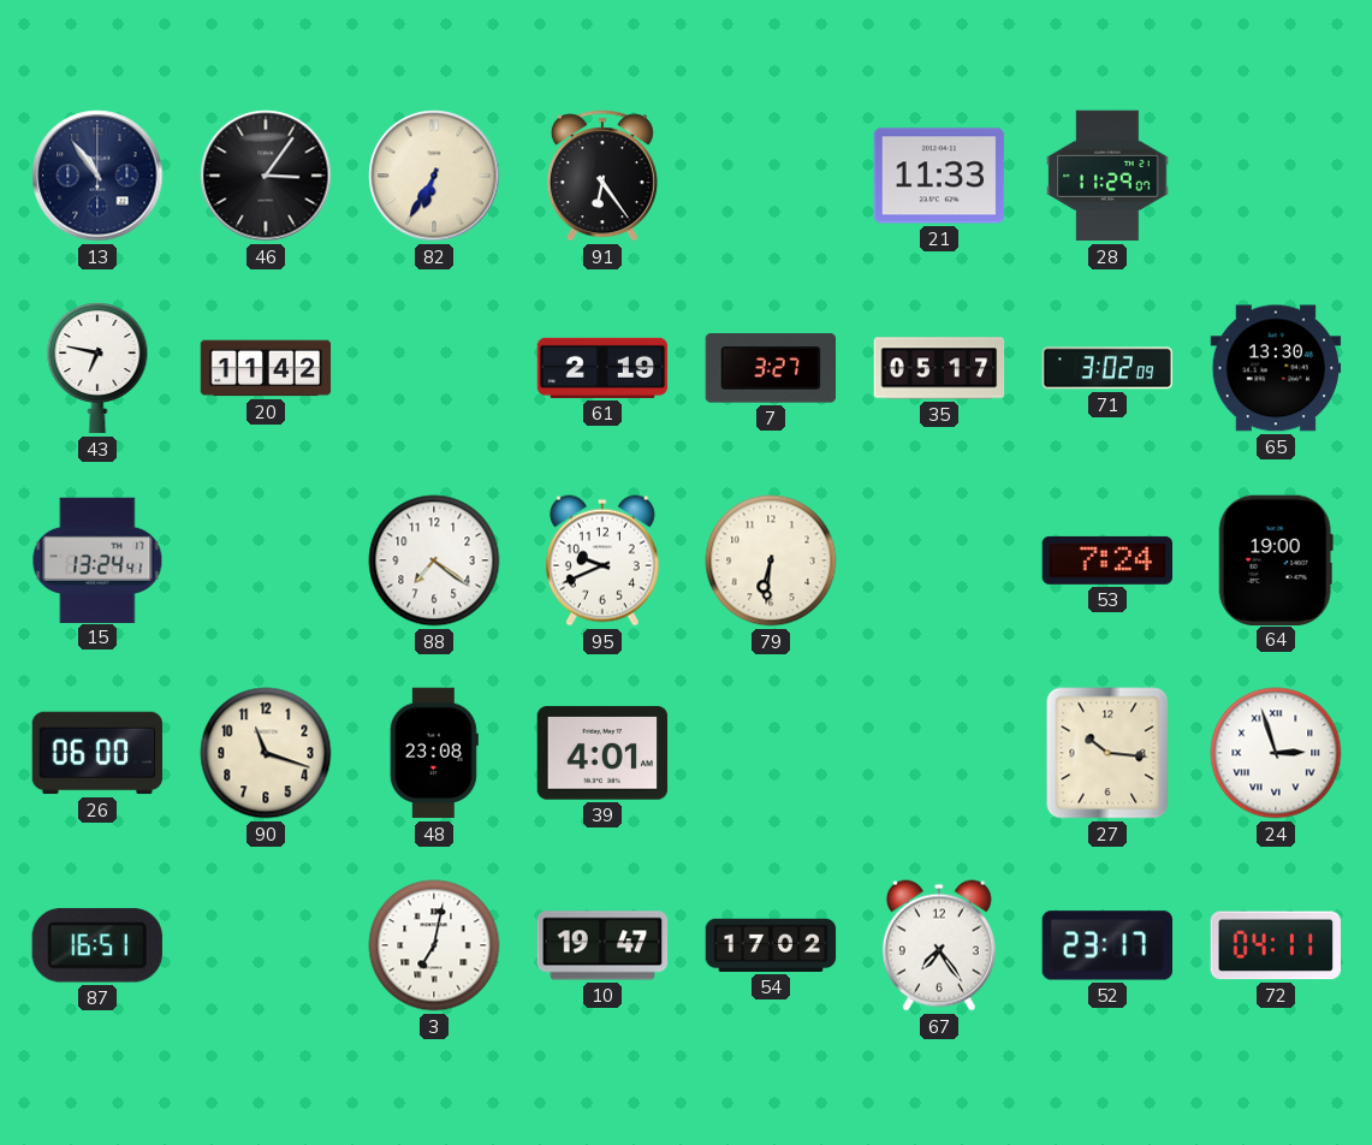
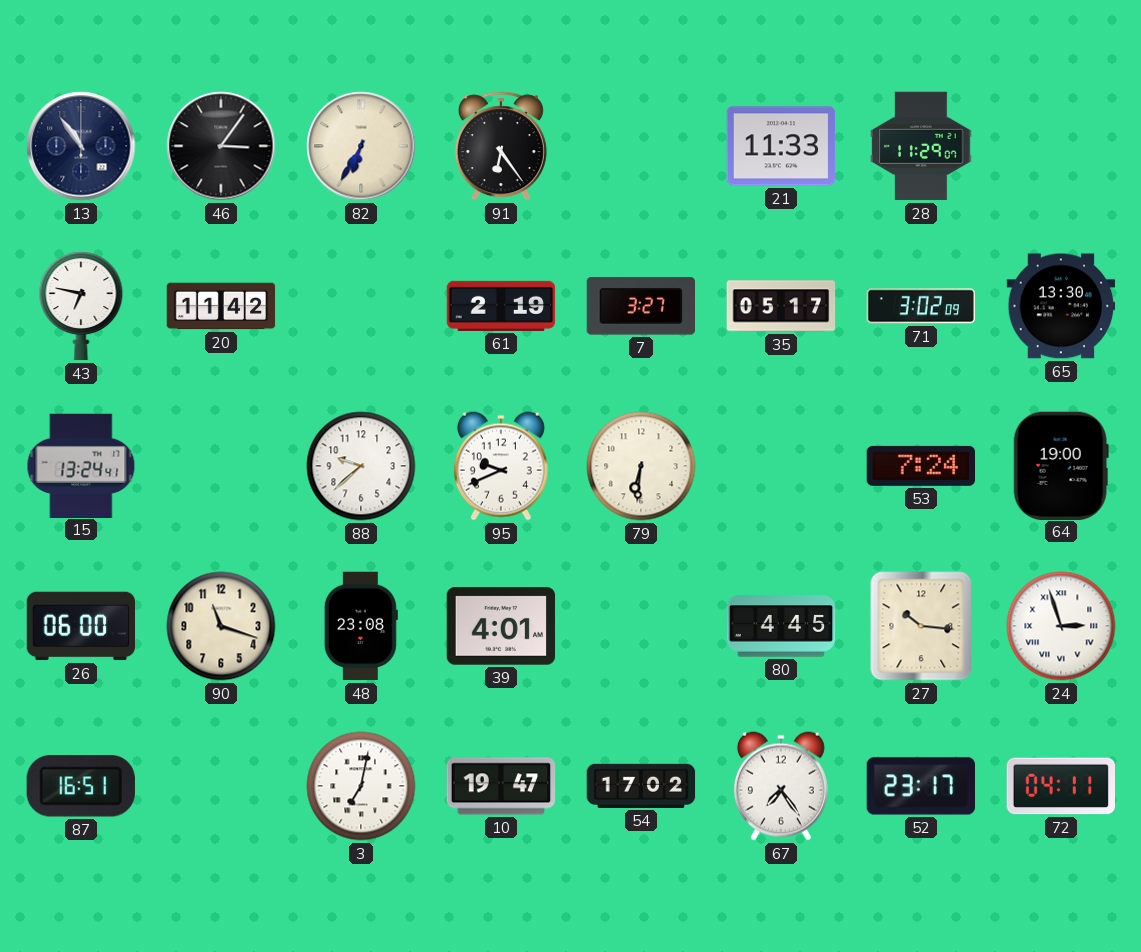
88: 7:21 -> 9:38
80: none -> 4:45
